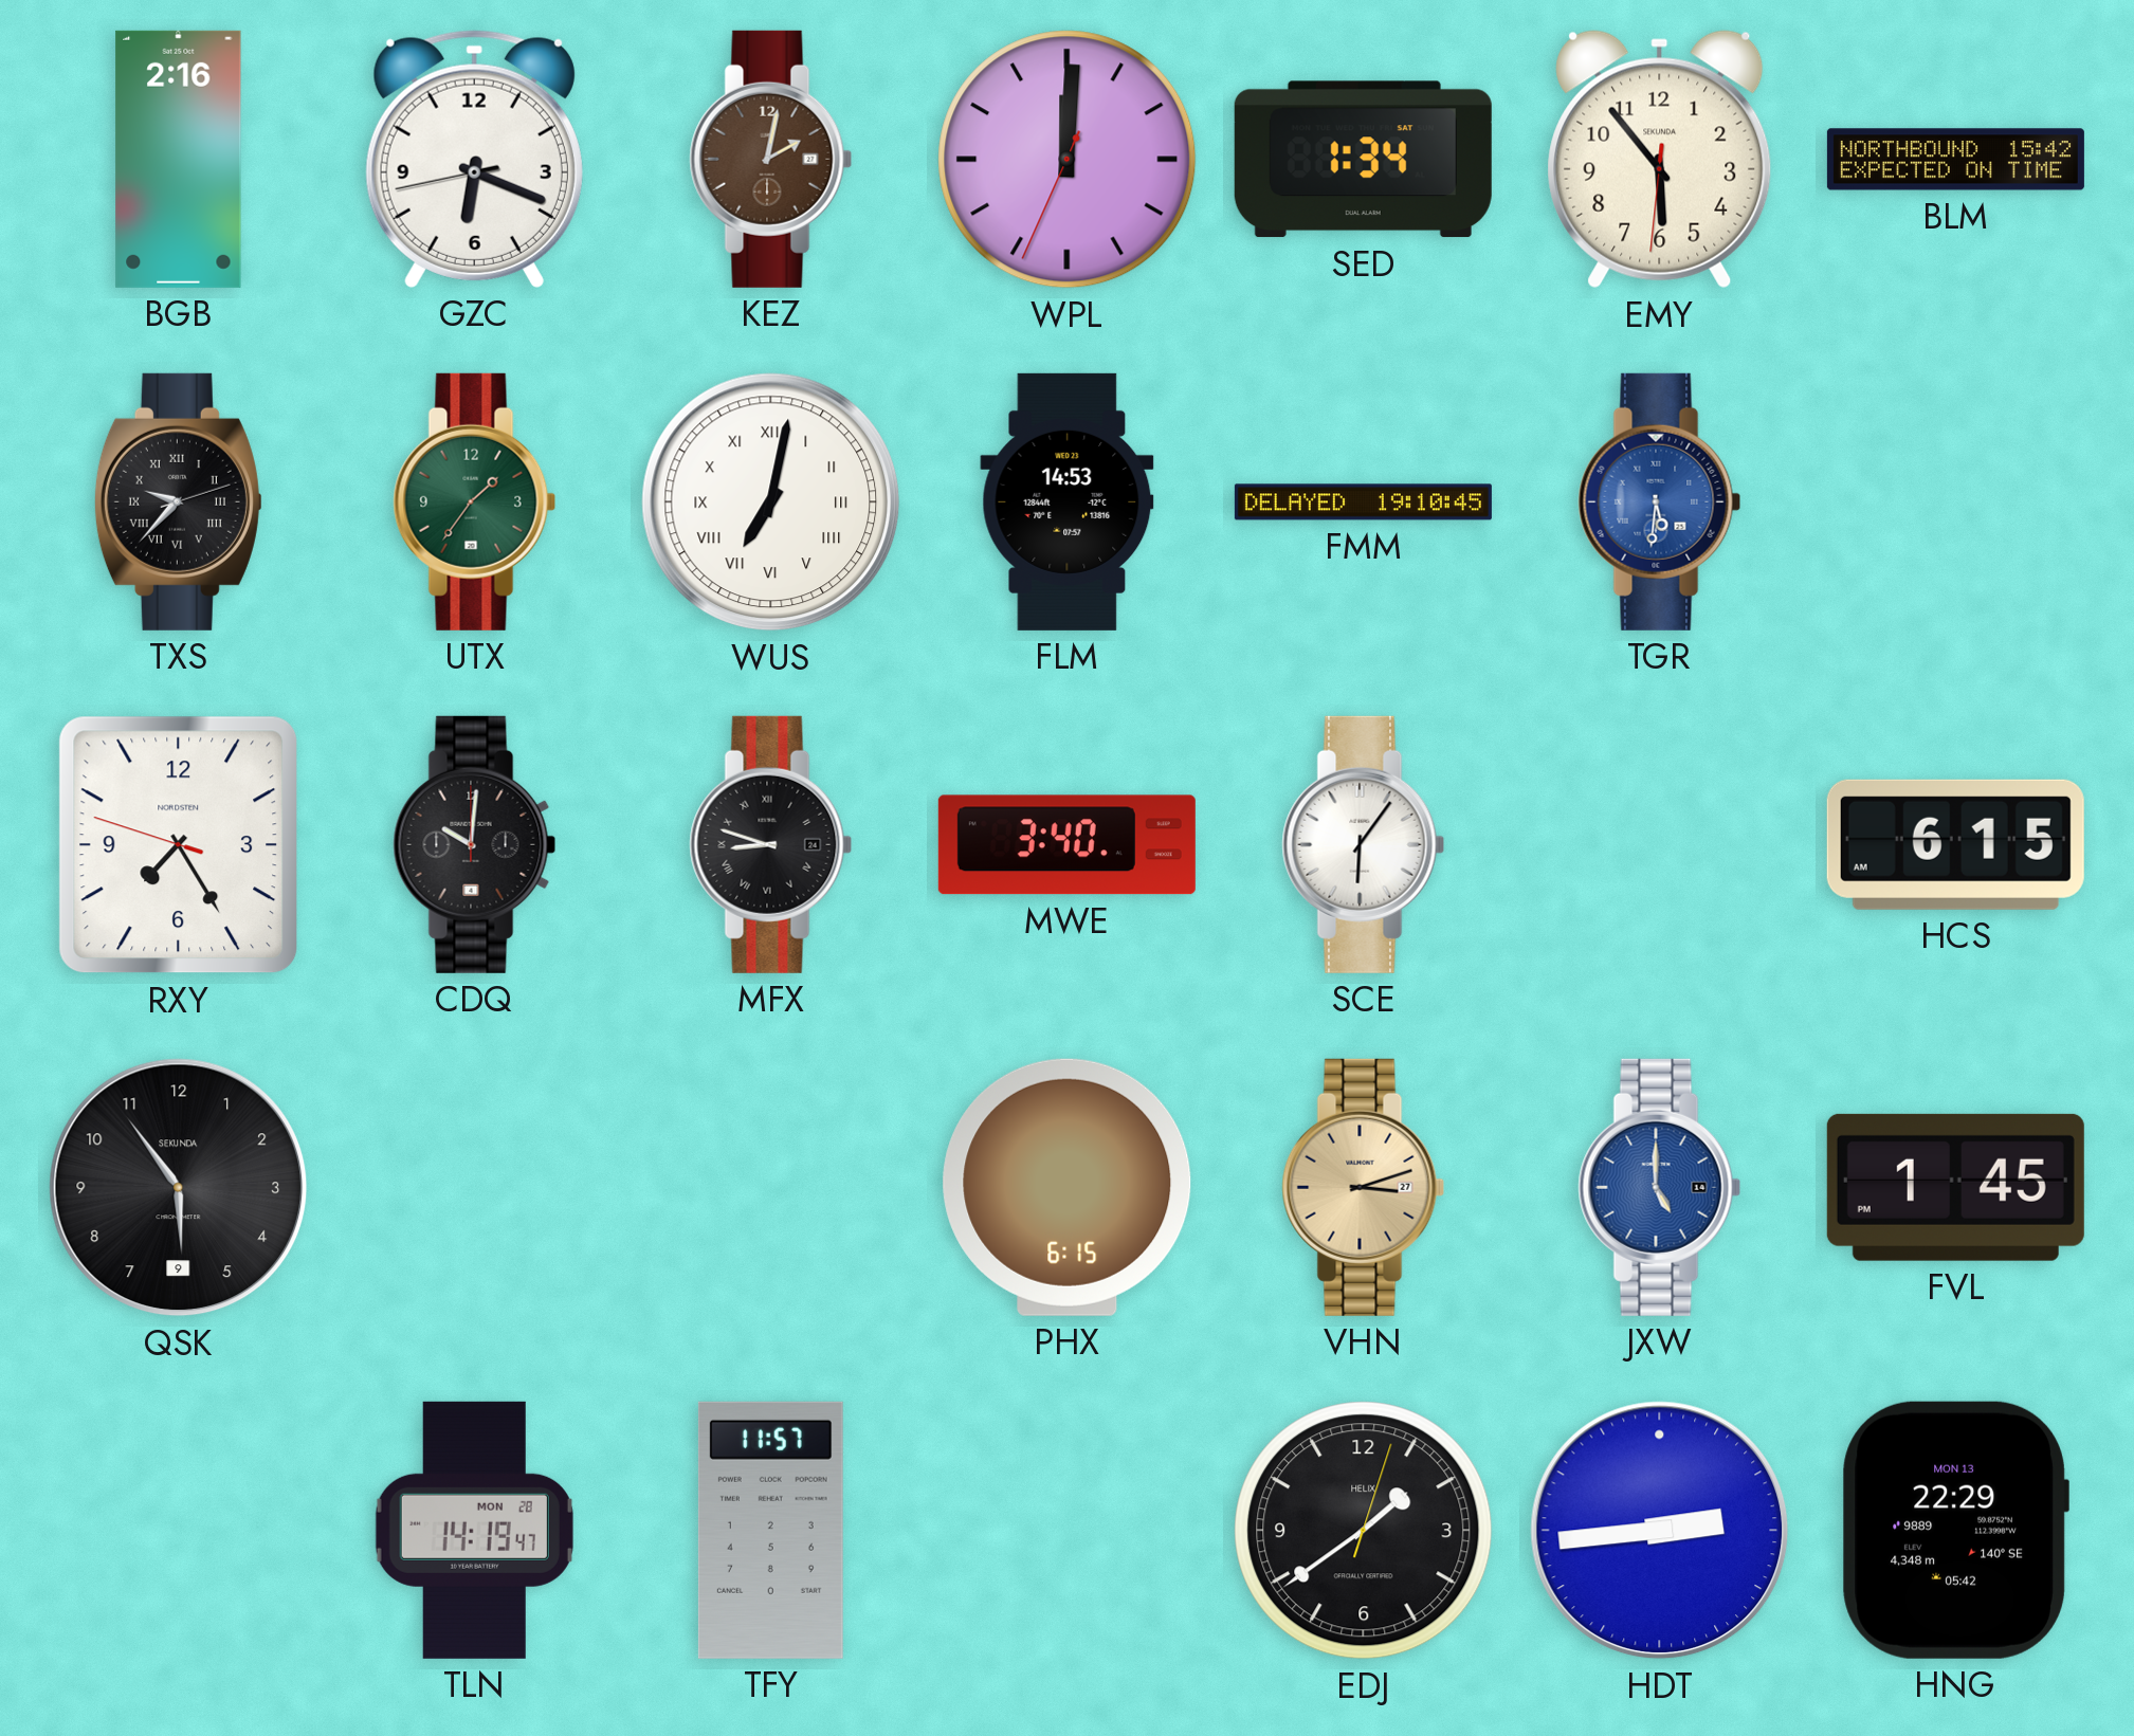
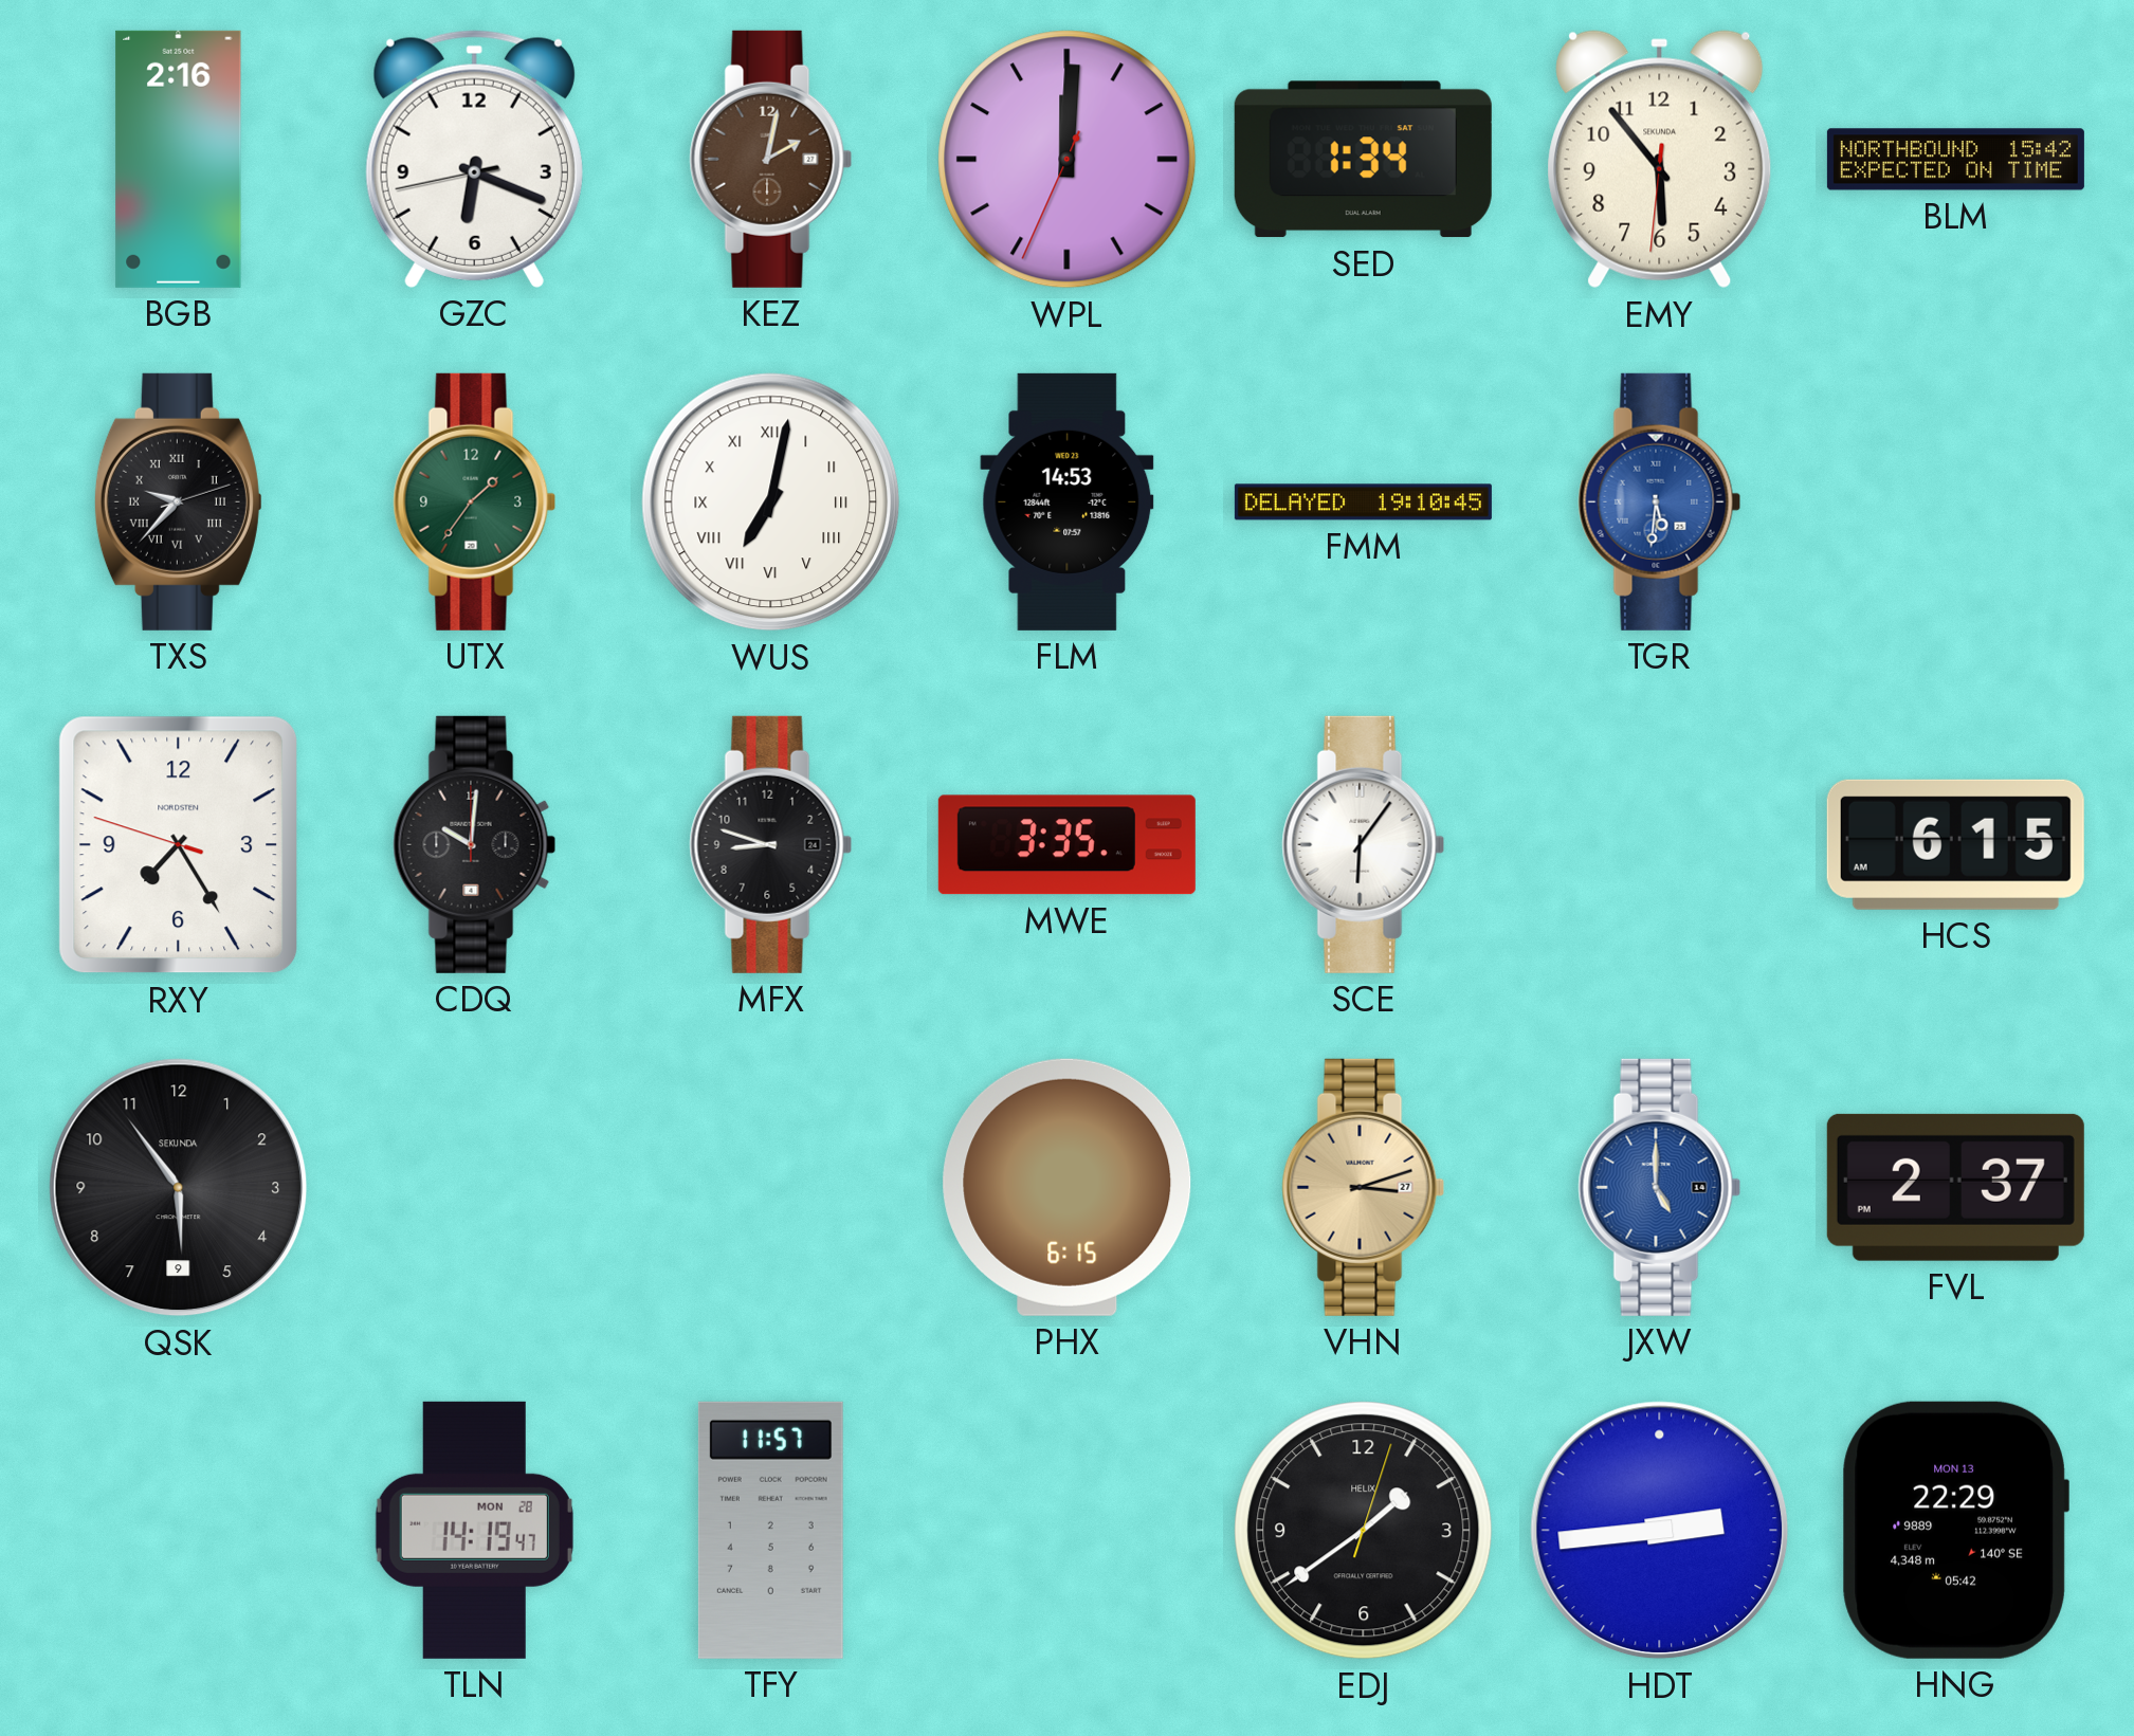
MFX numerals: Roman -> Arabic
MWE: 3:40 -> 3:35
FVL: 1:45 -> 2:37
